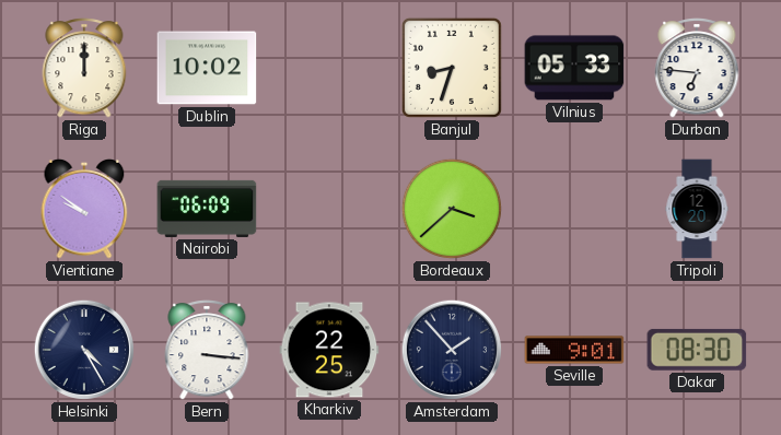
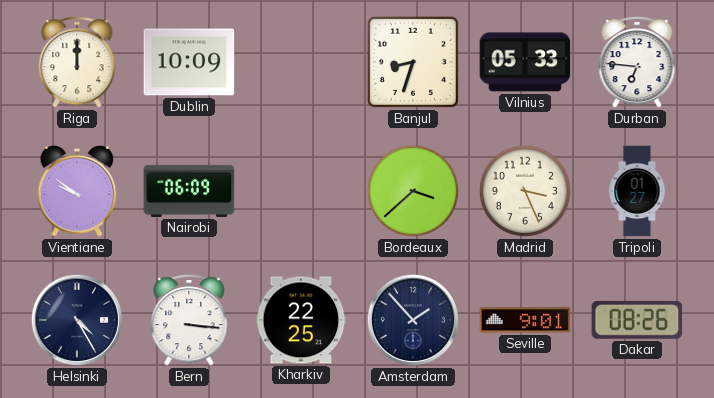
Dublin: 10:02 -> 10:09
Madrid: none -> 3:26
Tripoli: 12:20 -> 01:27
Dakar: 08:30 -> 08:26
